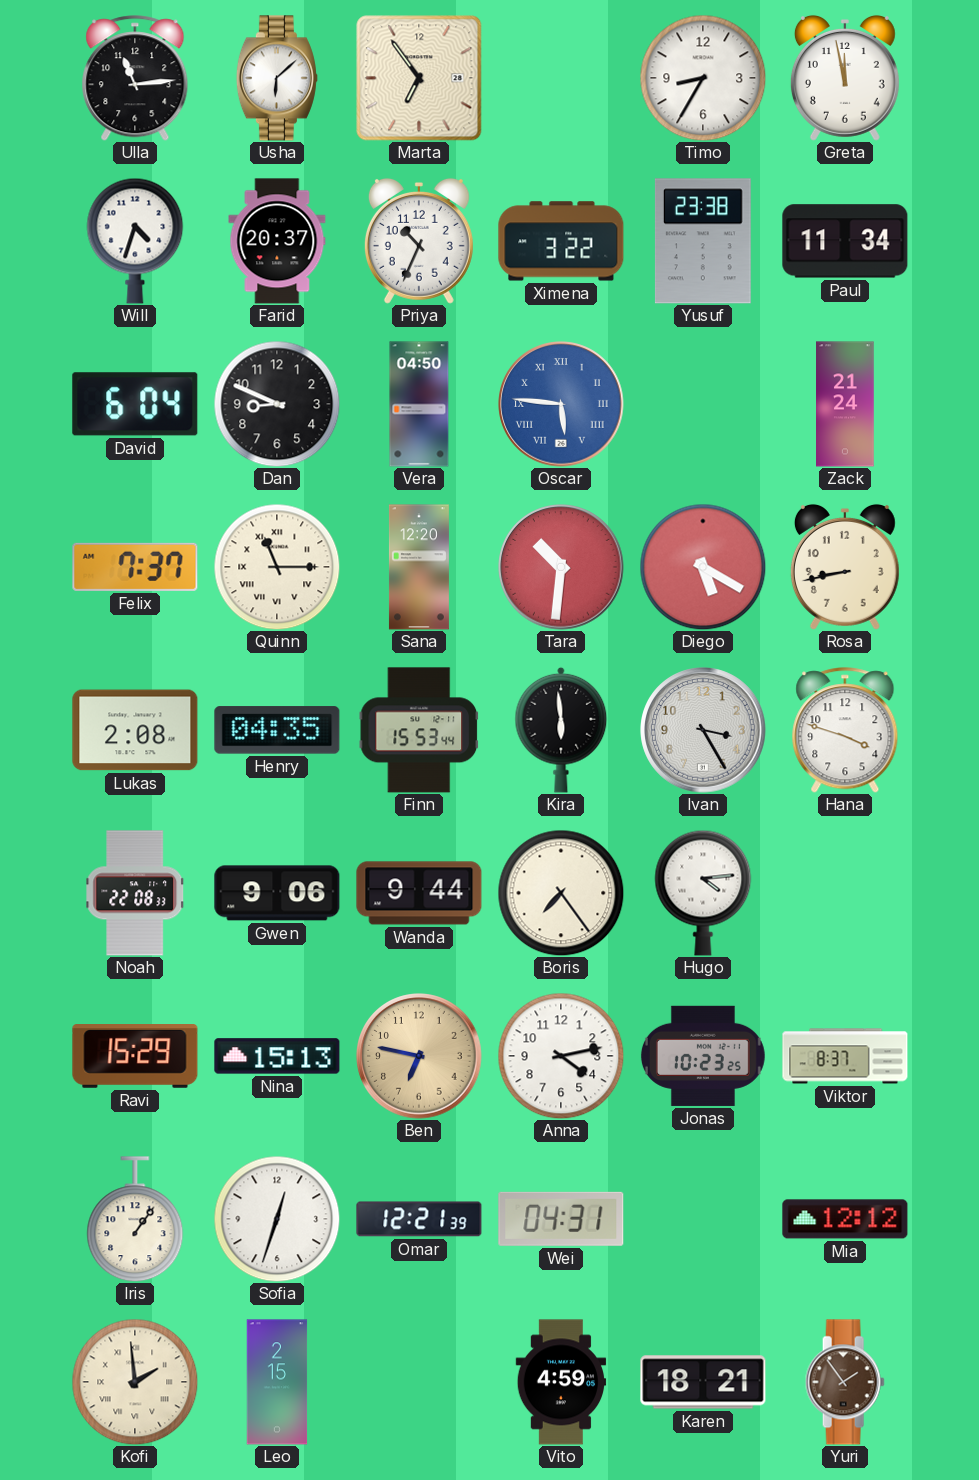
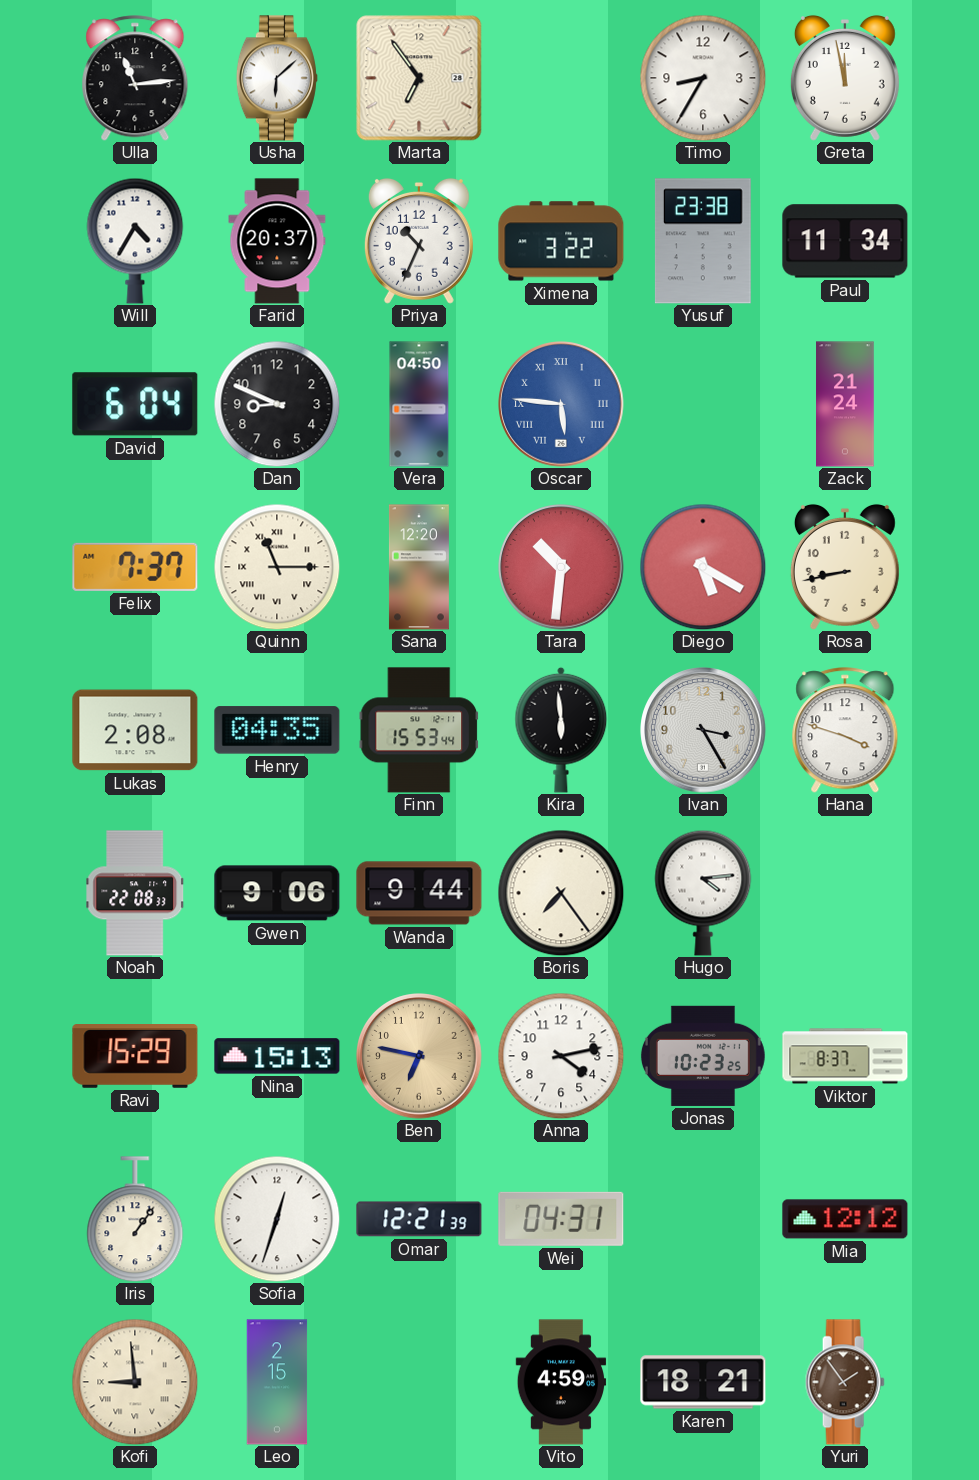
Will: 4:33 -> 4:35
Kofi: 1:59 -> 8:59
